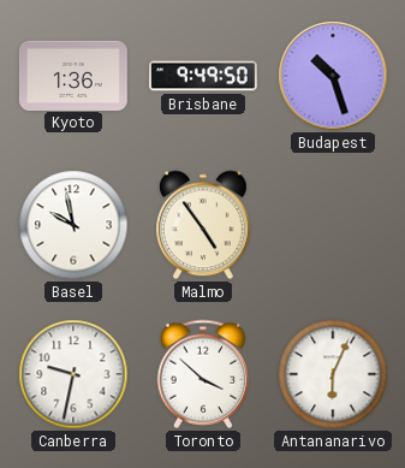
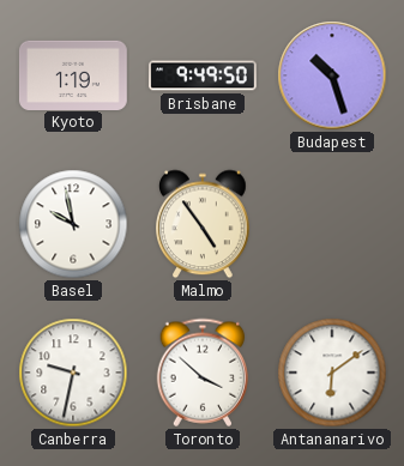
Kyoto: 1:36 -> 1:19
Antananarivo: 6:04 -> 6:09
